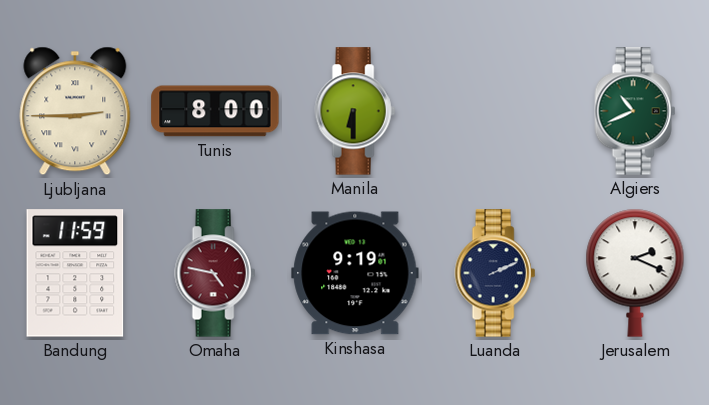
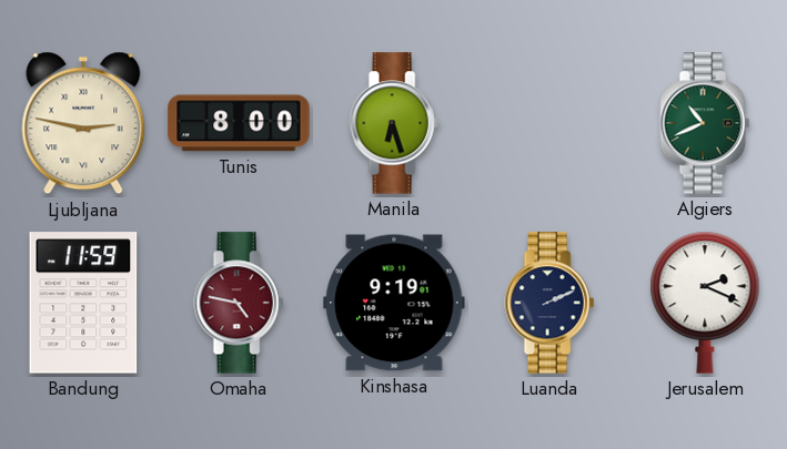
Ljubljana: 2:45 -> 2:47
Manila: 6:30 -> 6:27
